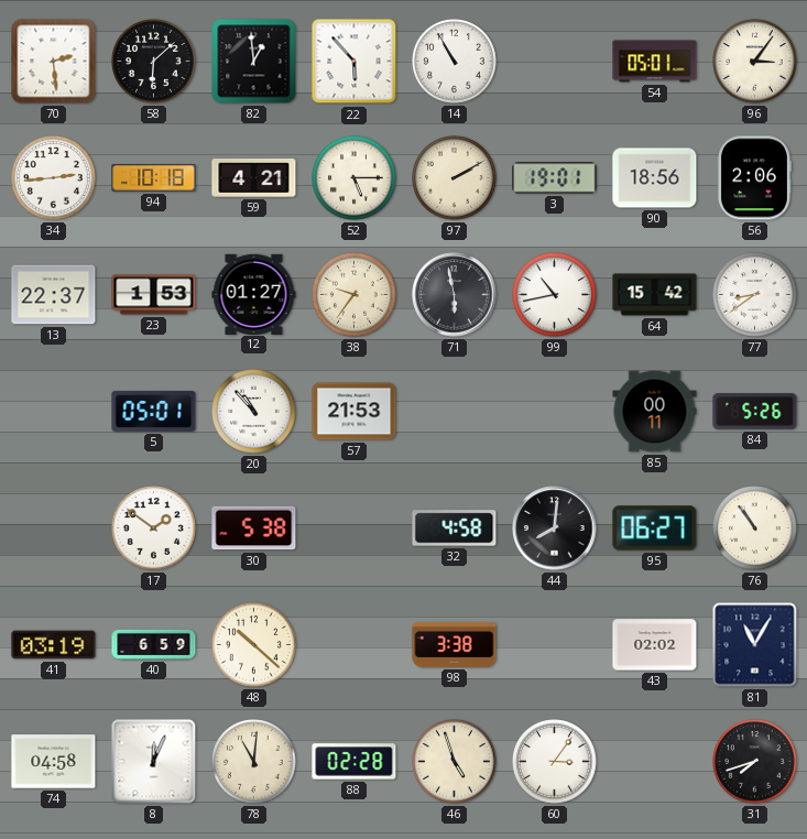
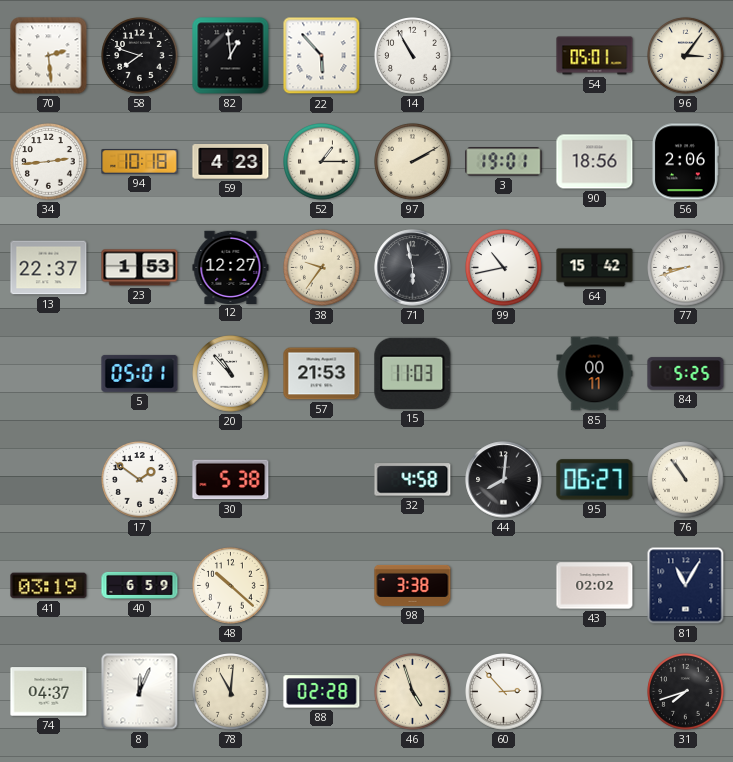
58: 6:08 -> 7:48
59: 4:21 -> 4:23
52: 5:15 -> 1:15
12: 01:27 -> 12:27
77: 8:39 -> 8:42
15: none -> 11:03
84: 5:26 -> 5:25
74: 04:58 -> 04:37
60: 3:06 -> 2:53
